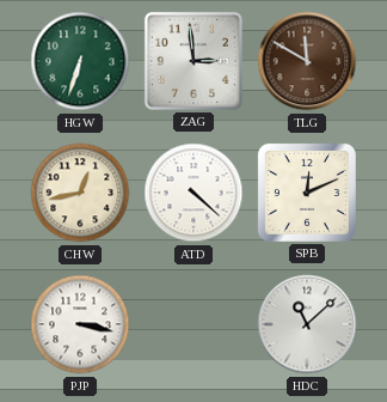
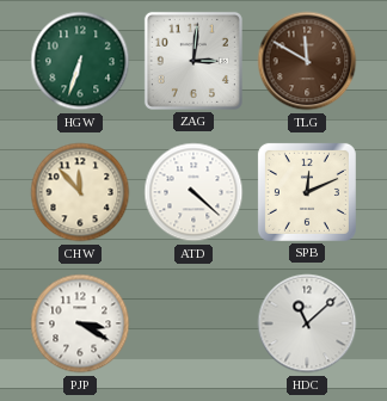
ZAG: 2:59 -> 3:01
CHW: 12:43 -> 11:53
PJP: 3:17 -> 3:20
